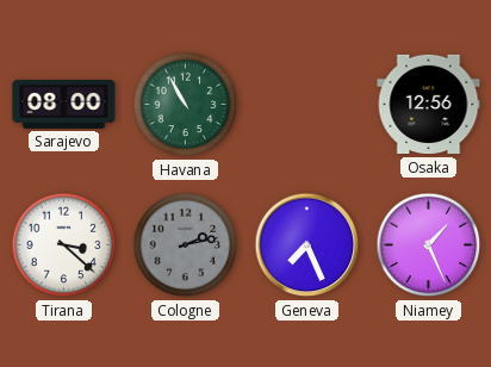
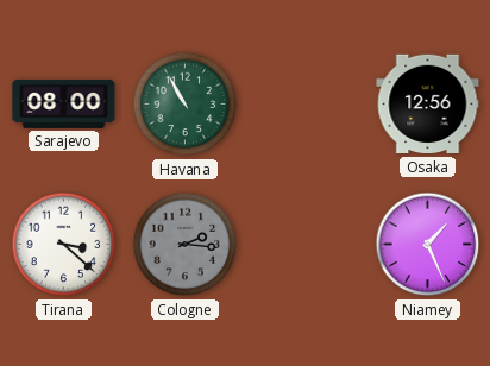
Cologne: 2:13 -> 2:16
Geneva: 7:26 -> none
